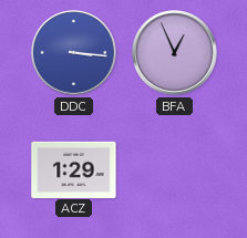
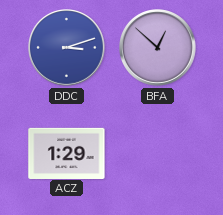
DDC: 3:16 -> 3:12
BFA: 12:56 -> 12:52
